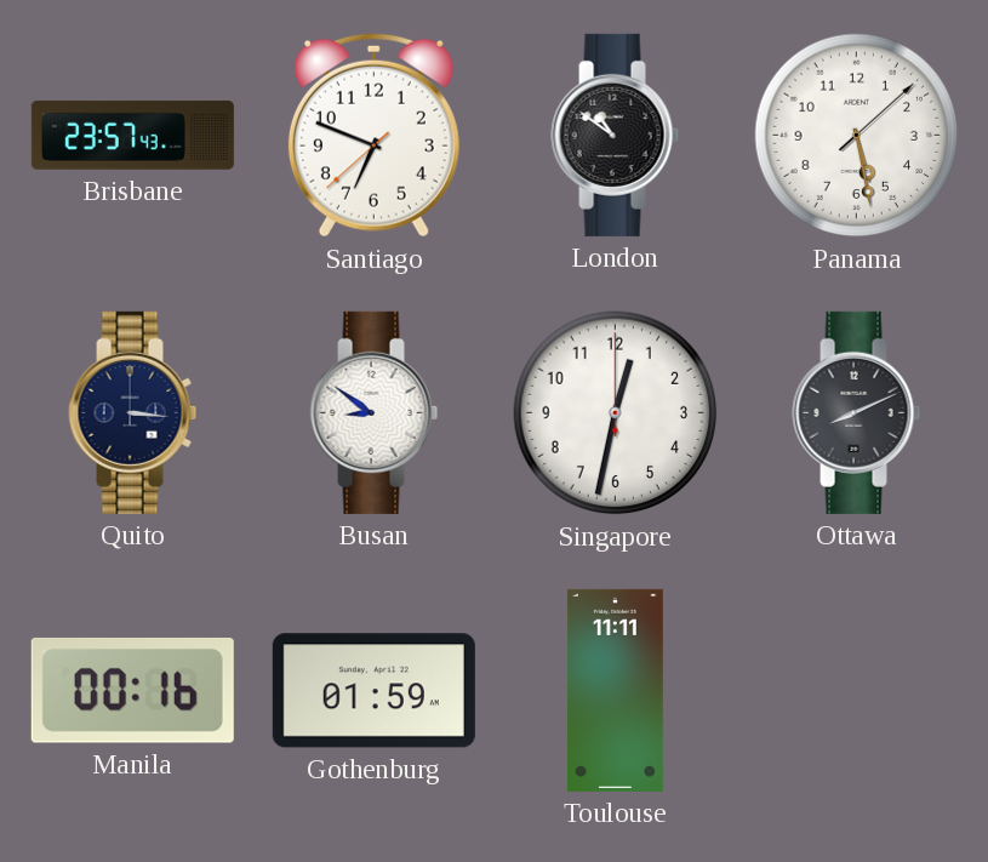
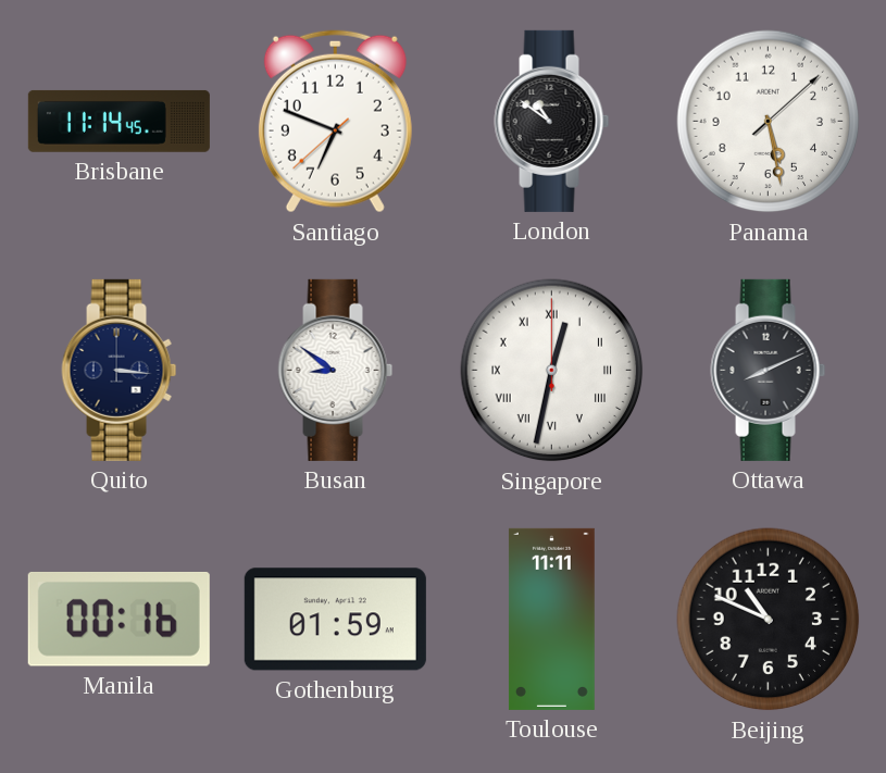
Brisbane: 23:57 -> 11:14
Singapore numerals: Arabic -> Roman
Beijing: none -> 10:49
